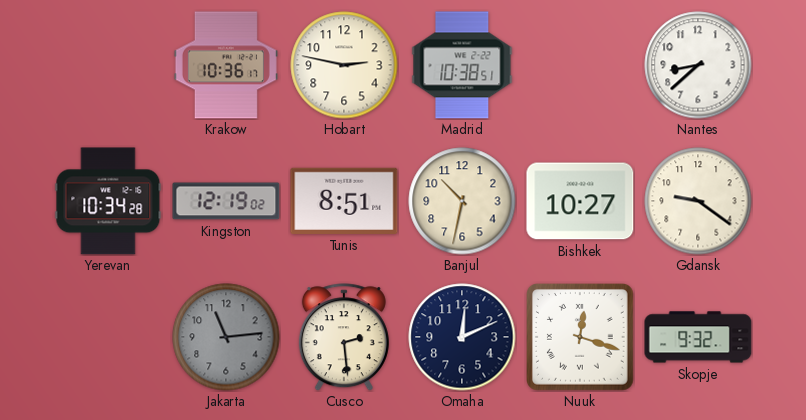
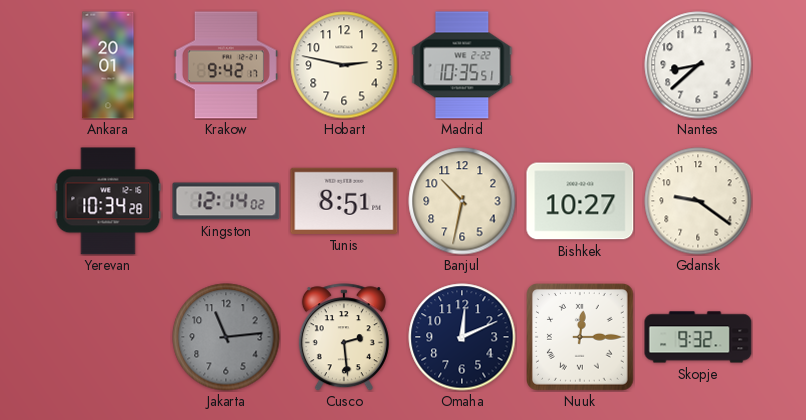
Ankara: none -> 20:01
Krakow: 10:36 -> 9:42
Madrid: 10:38 -> 10:35
Kingston: 12:19 -> 12:14
Nuuk: 12:18 -> 12:15
